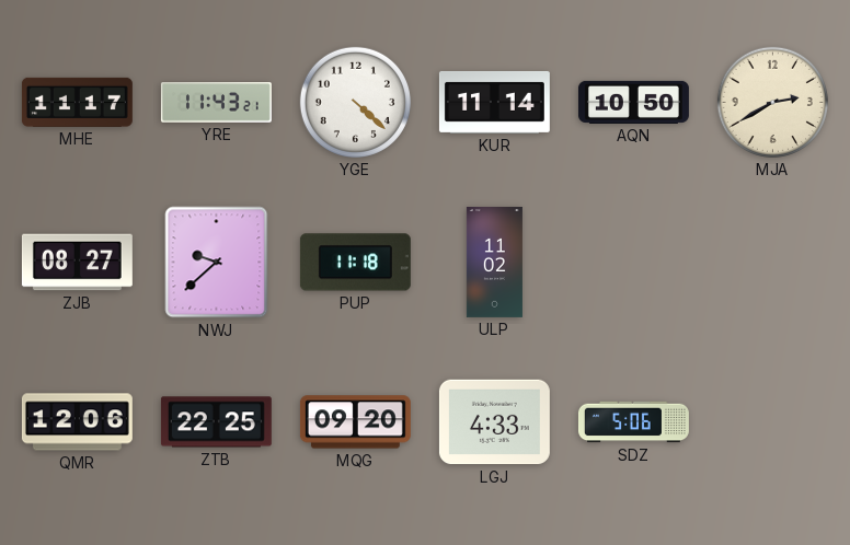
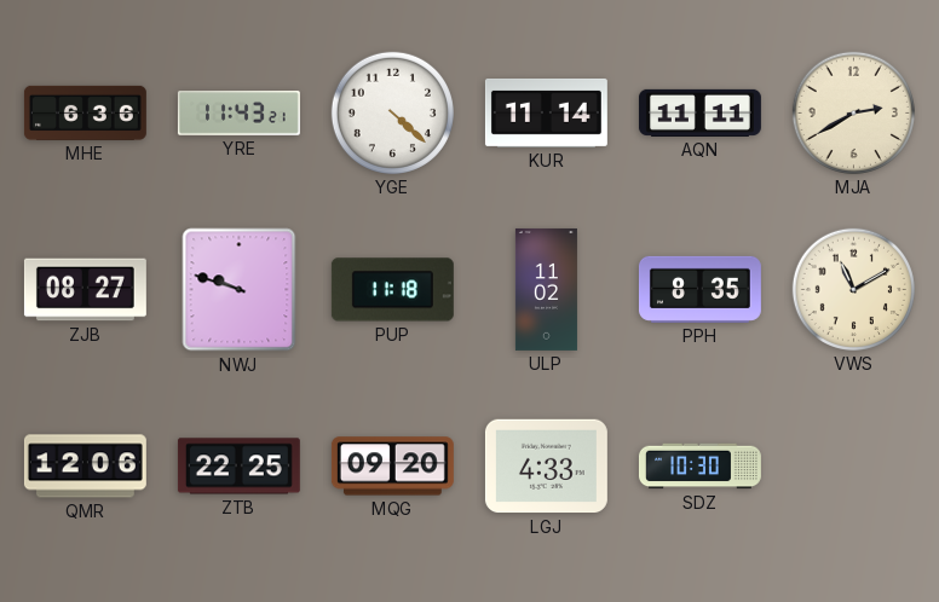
MHE: 11:17 -> 6:36
AQN: 10:50 -> 11:11
NWJ: 9:38 -> 9:48
PPH: none -> 8:35
VWS: none -> 11:10
SDZ: 5:06 -> 10:30
